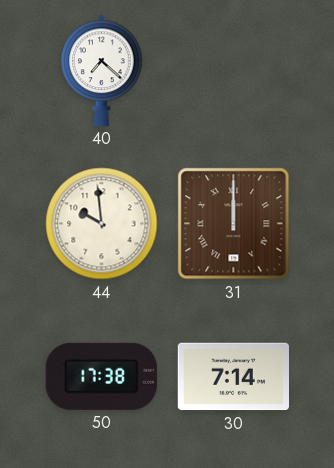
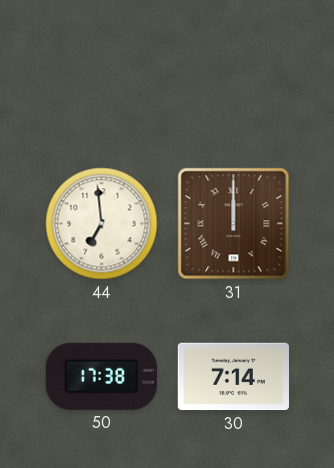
40: 7:22 -> none
44: 9:59 -> 6:59
